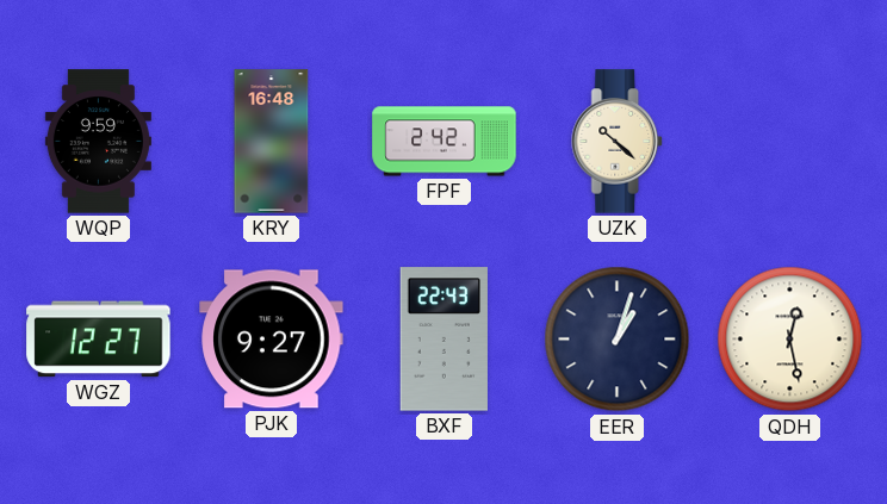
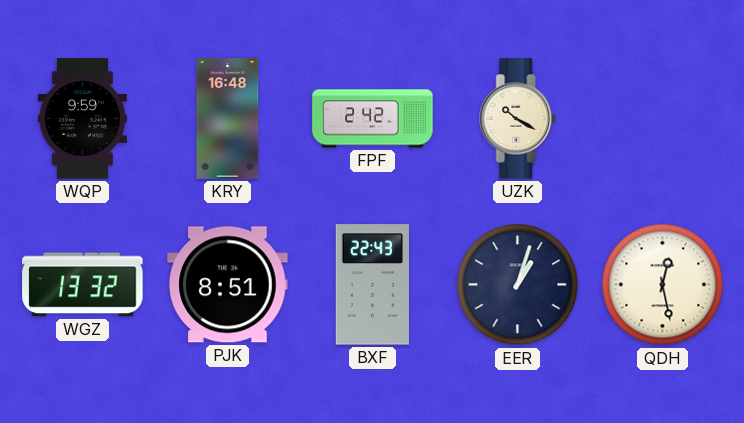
UZK: 10:22 -> 10:20
WGZ: 12:27 -> 13:32
PJK: 9:27 -> 8:51
